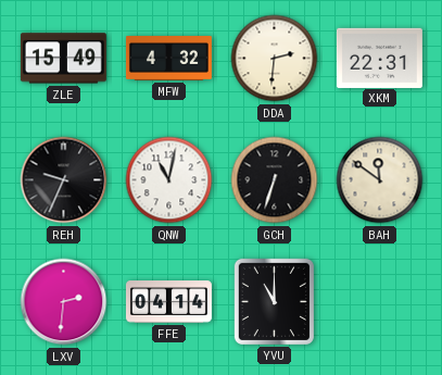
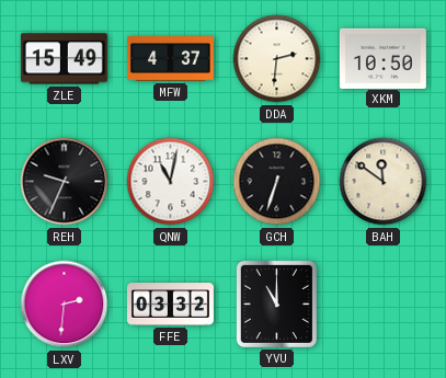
MFW: 4:32 -> 4:37
XKM: 22:31 -> 10:50
FFE: 04:14 -> 03:32
